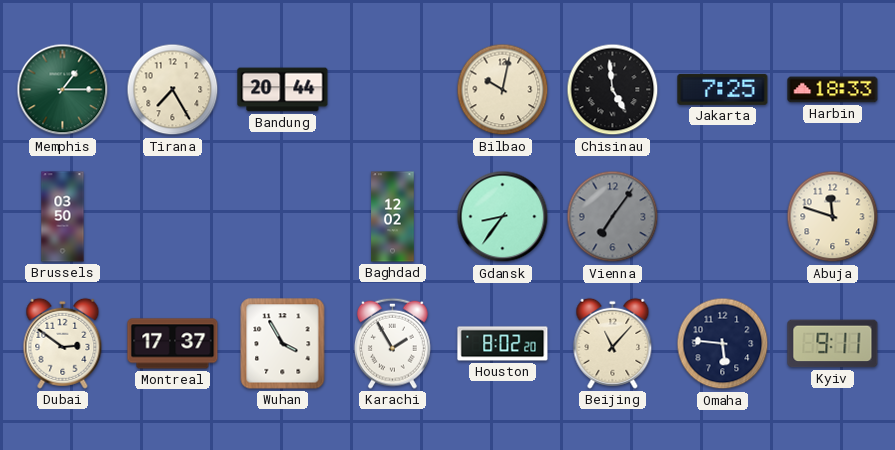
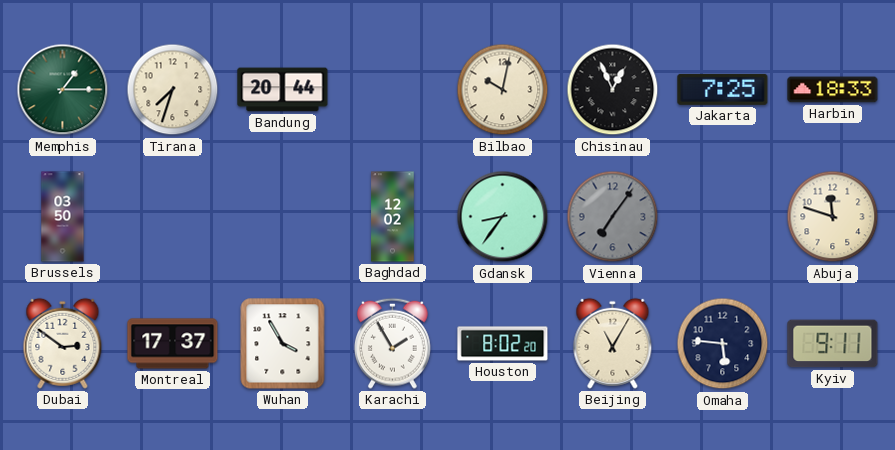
Tirana: 7:25 -> 7:33
Chisinau: 4:59 -> 12:56
Beijing: 11:07 -> 11:05
